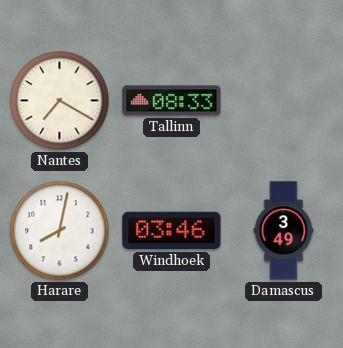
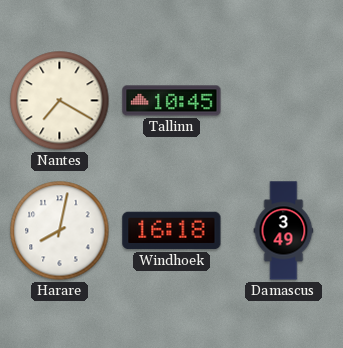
Tallinn: 08:33 -> 10:45
Windhoek: 03:46 -> 16:18
